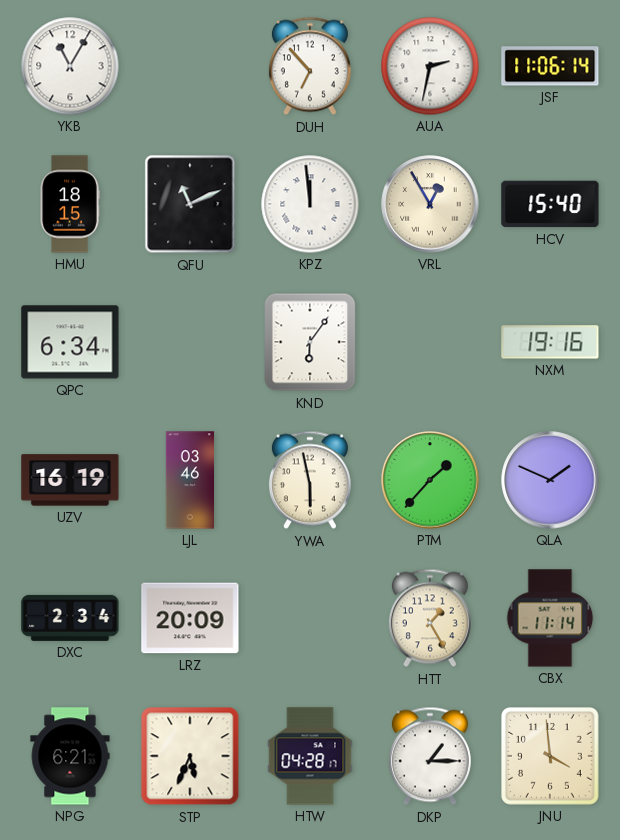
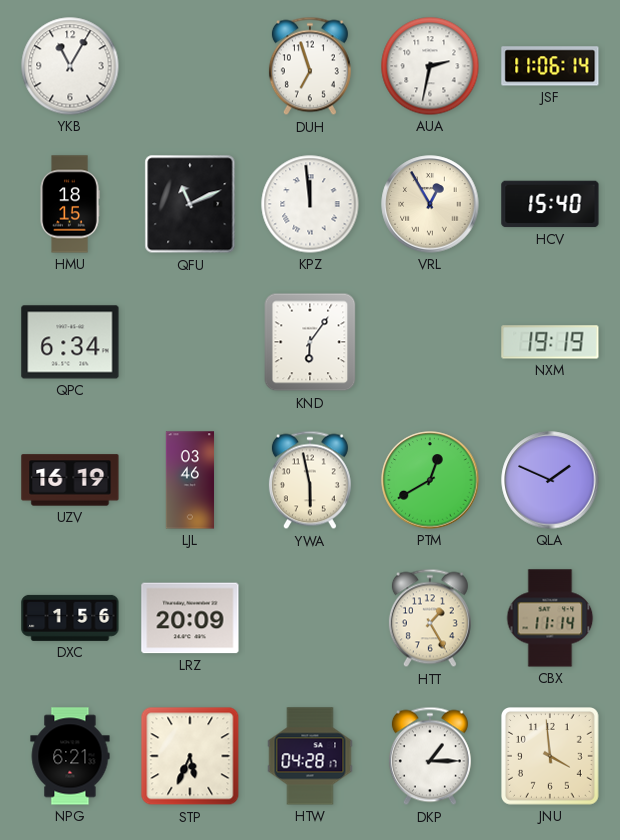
DUH: 6:53 -> 6:57
NXM: 19:16 -> 19:19
PTM: 1:37 -> 12:40
DXC: 2:34 -> 1:56
